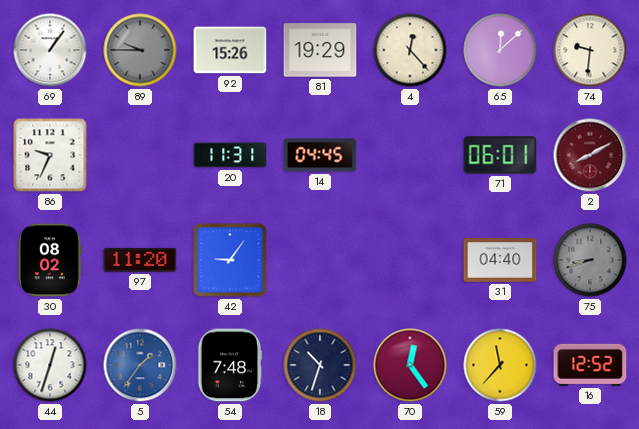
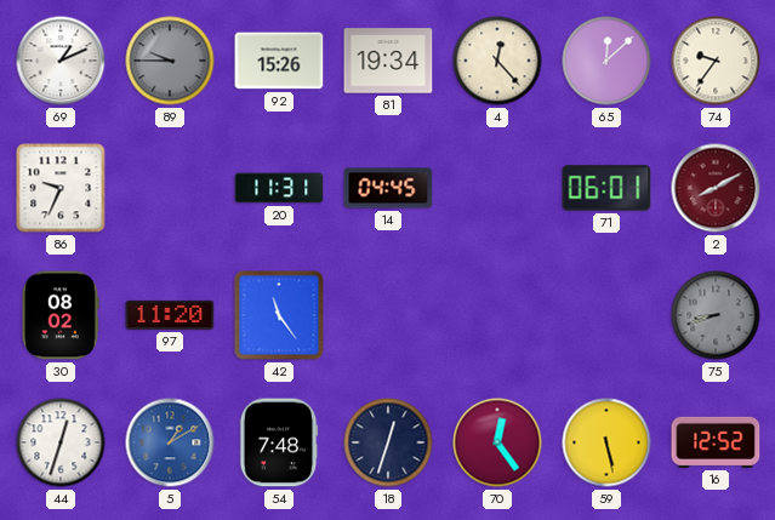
69: 1:06 -> 1:11
81: 19:29 -> 19:34
74: 9:31 -> 9:36
42: 9:06 -> 11:24
31: 04:40 -> none
5: 1:36 -> 1:10
18: 10:33 -> 12:33
59: 11:37 -> 5:28
